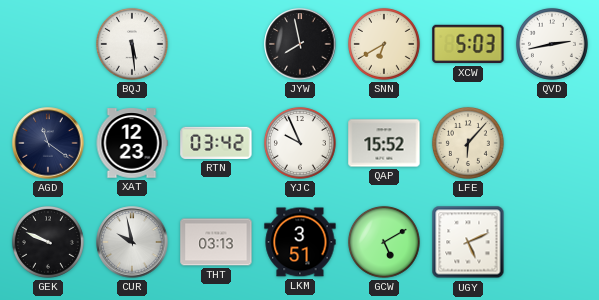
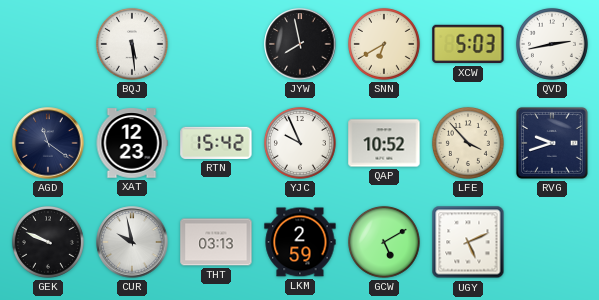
RTN: 03:42 -> 15:42
QAP: 15:52 -> 10:52
LFE: 6:07 -> 3:53
RVG: none -> 9:42
LKM: 3:51 -> 2:59
